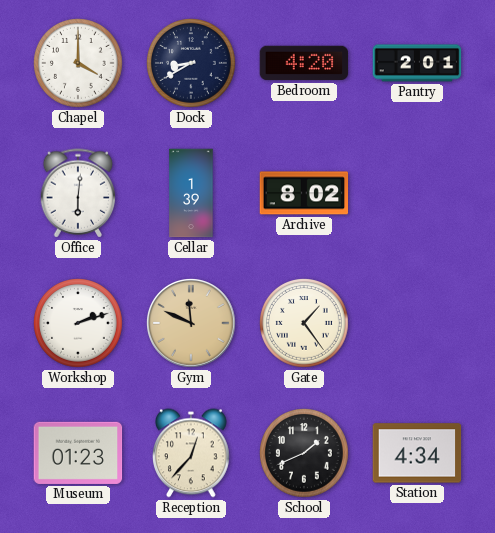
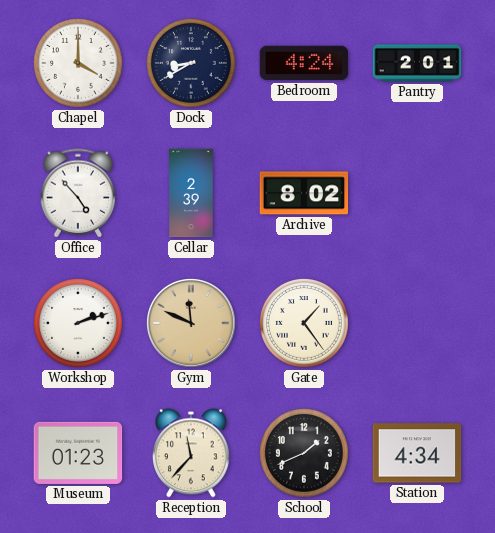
Bedroom: 4:20 -> 4:24
Office: 6:01 -> 4:53
Cellar: 1:39 -> 2:39
Reception: 12:37 -> 11:37
